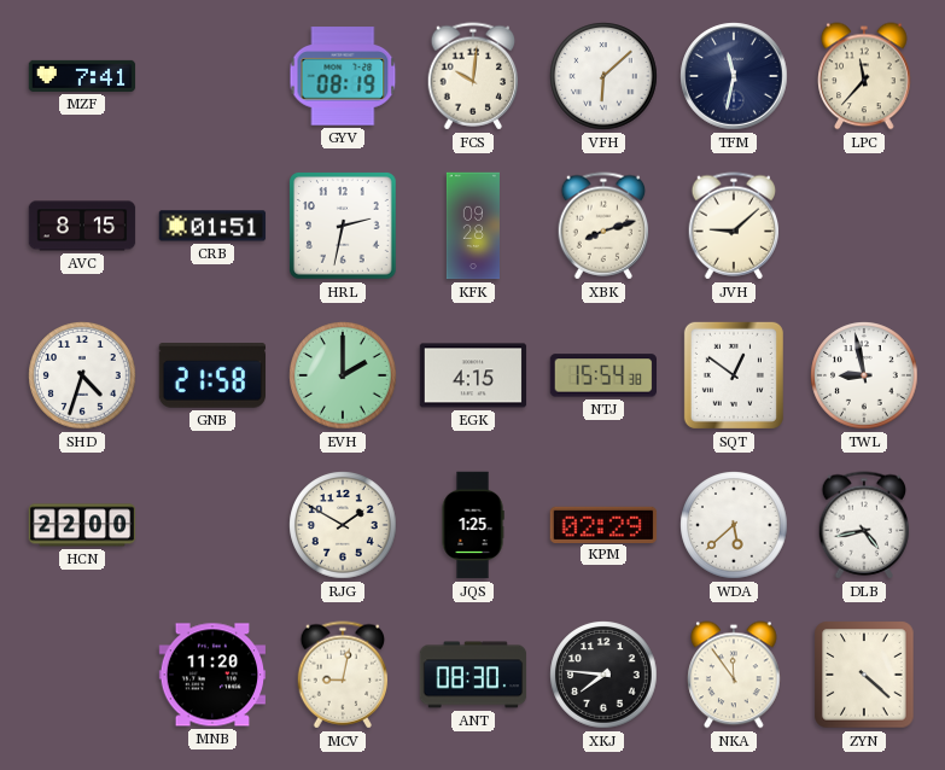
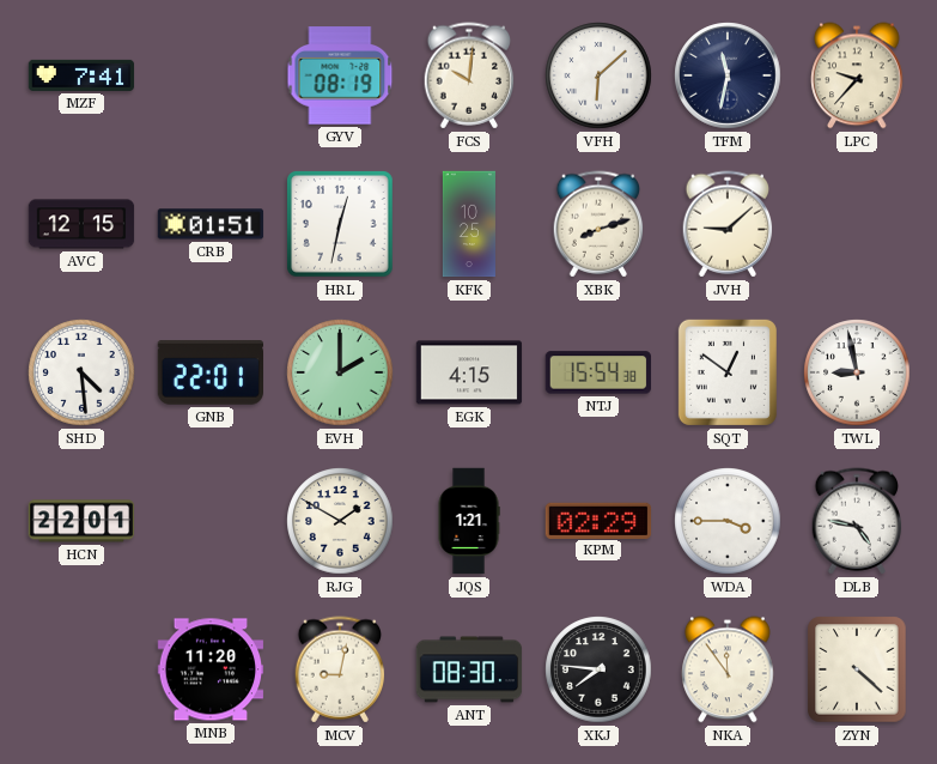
LPC: 11:37 -> 9:37
AVC: 8:15 -> 12:15
HRL: 2:32 -> 12:32
KFK: 09:28 -> 10:25
SHD: 4:33 -> 4:29
GNB: 21:58 -> 22:01
HCN: 22:00 -> 22:01
JQS: 1:25 -> 1:21
WDA: 5:38 -> 3:45
DLB: 4:43 -> 4:47
